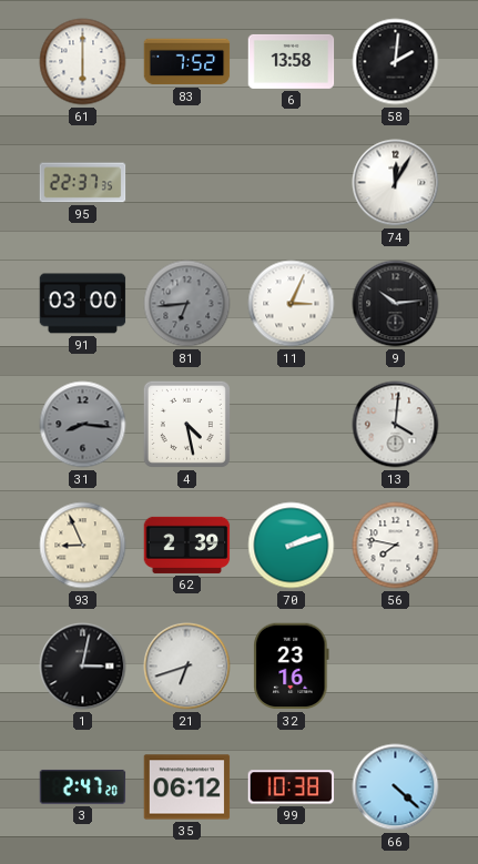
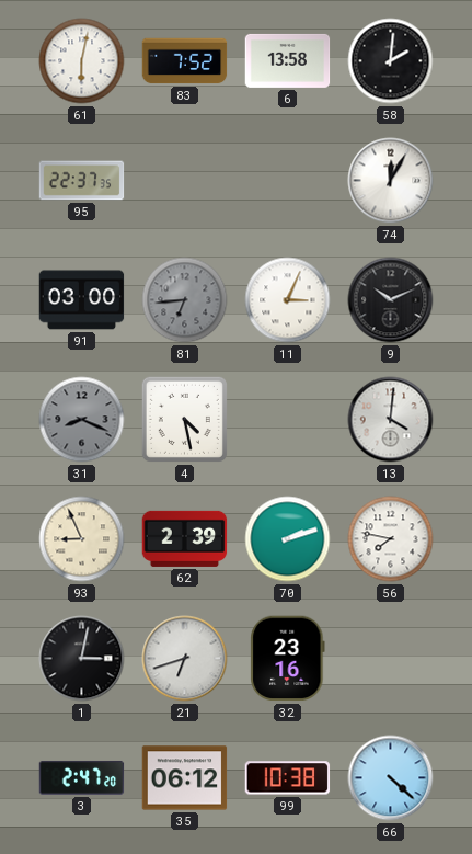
61: 6:00 -> 6:02
9: 10:14 -> 10:11
31: 8:16 -> 8:19
